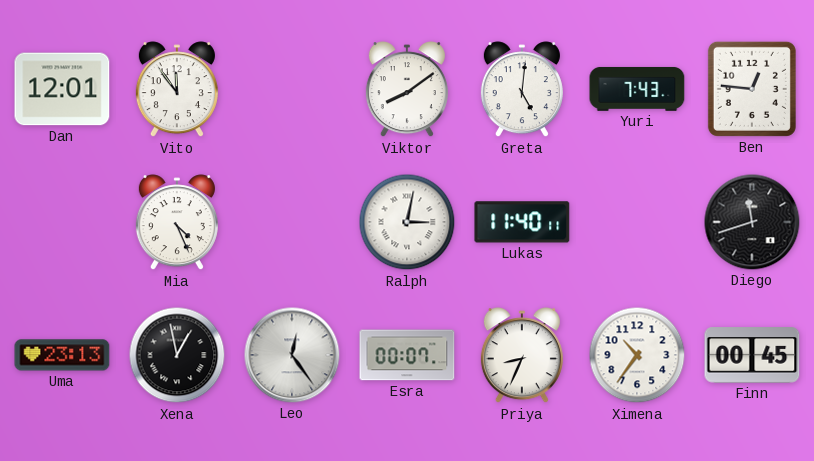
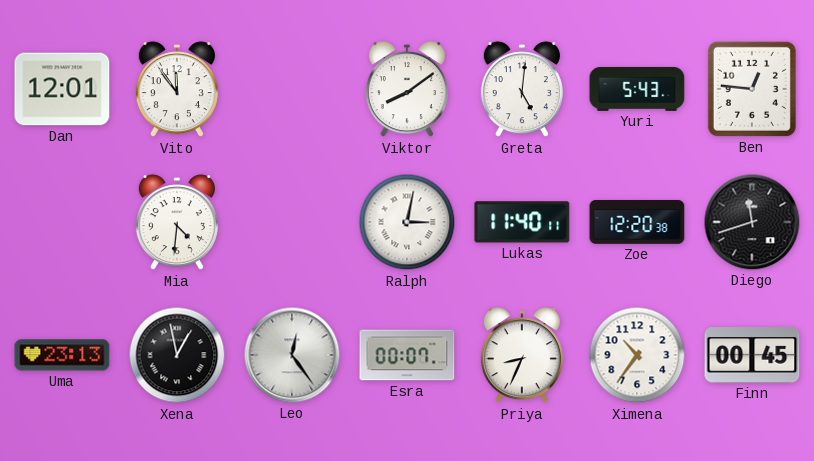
Yuri: 7:43 -> 5:43
Mia: 4:26 -> 4:31
Zoe: none -> 12:20
